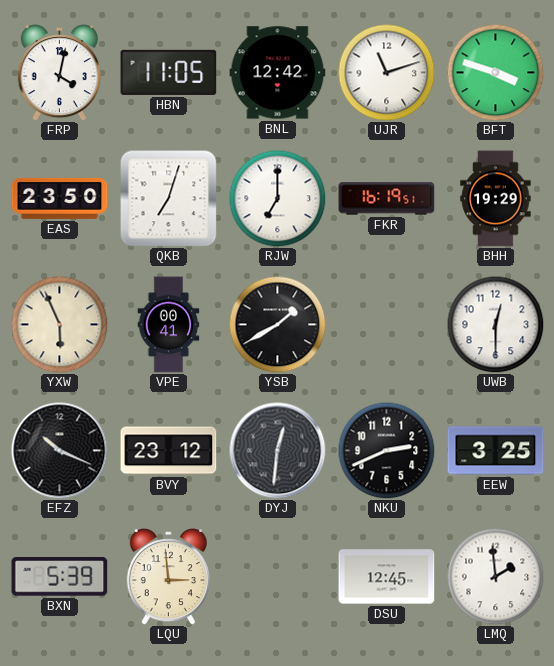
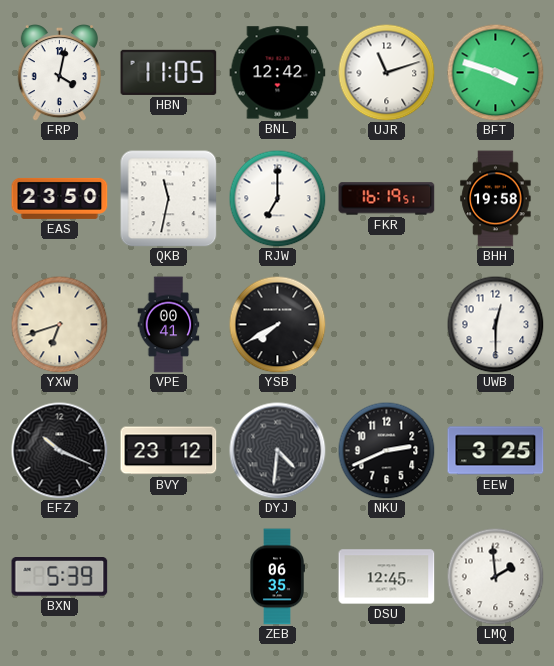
QKB: 7:03 -> 11:32
BHH: 19:29 -> 19:58
YXW: 5:56 -> 6:42
YSB: 1:40 -> 7:40
DYJ: 12:31 -> 4:31
LQU: 2:59 -> none
ZEB: none -> 06:35
